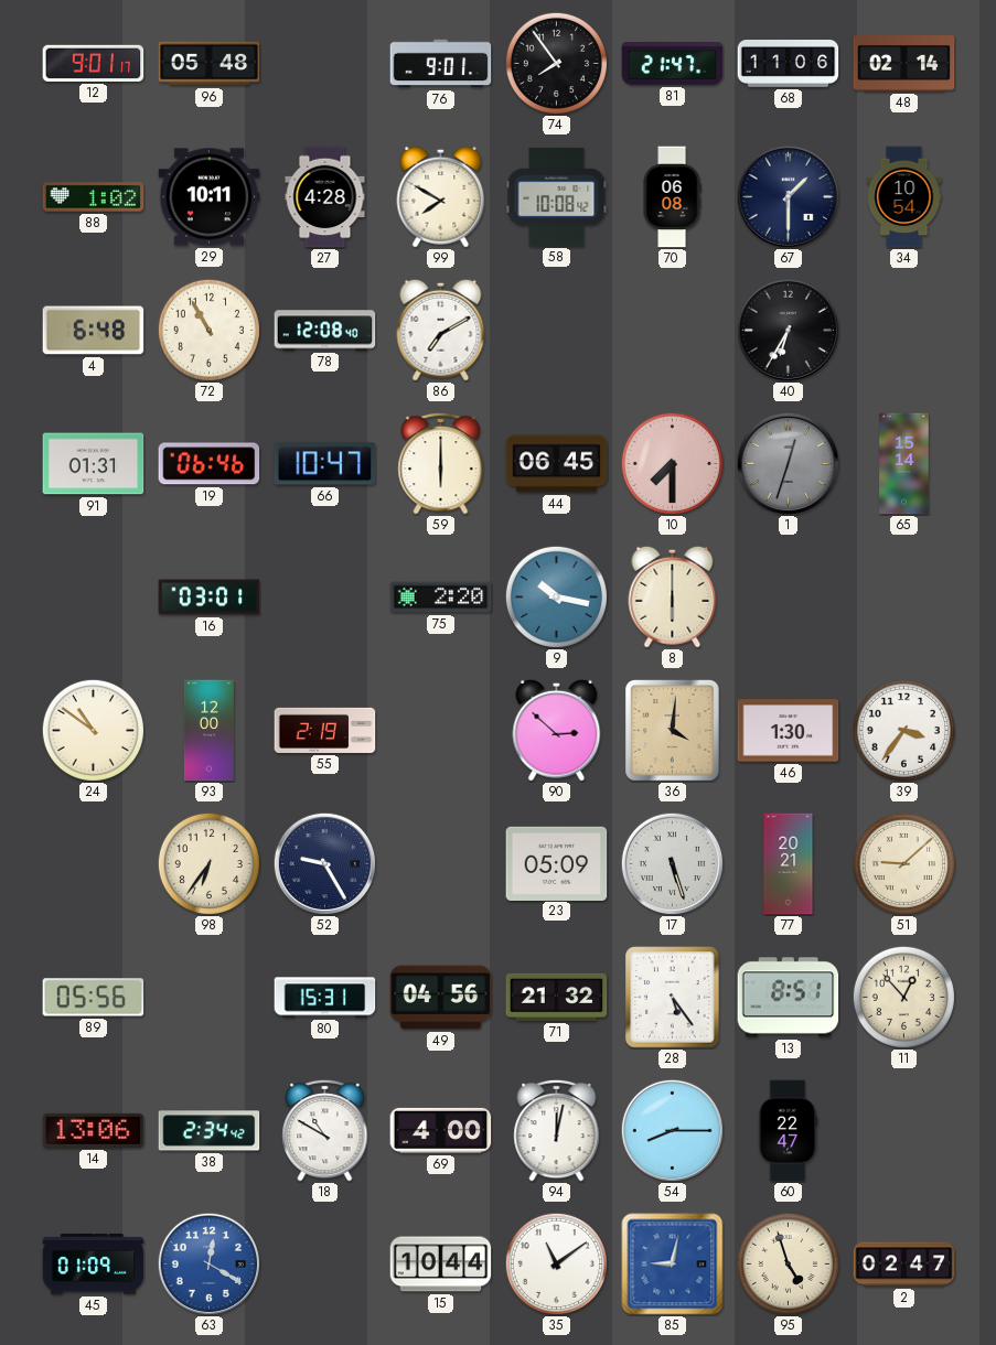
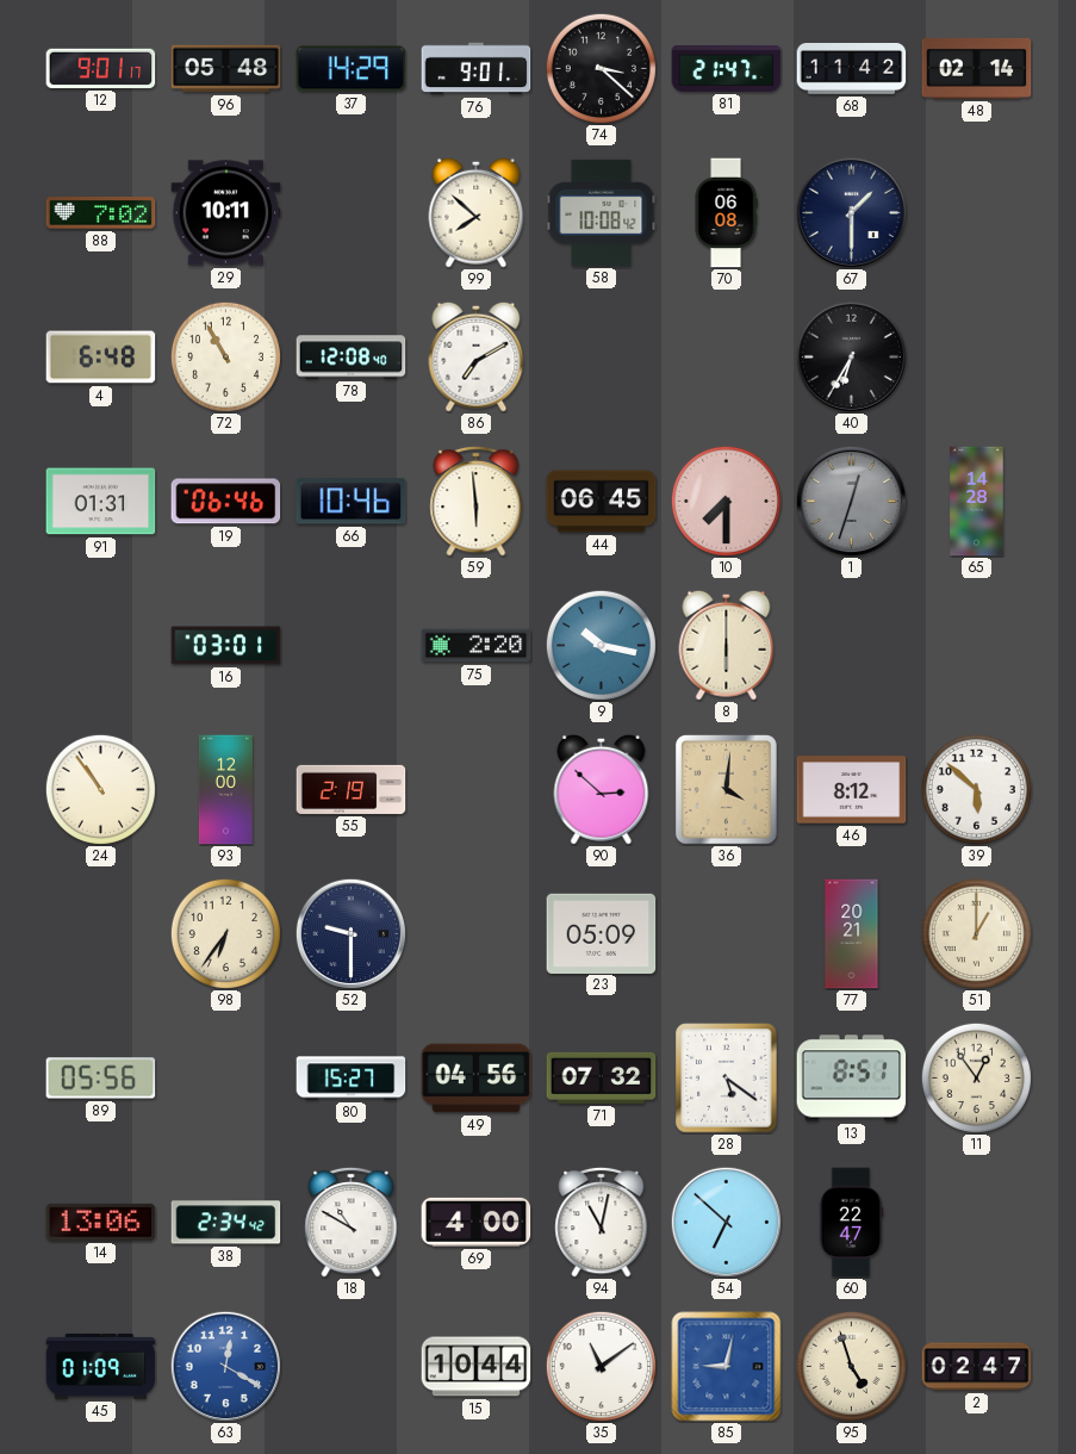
37: none -> 14:29
74: 7:54 -> 3:22
68: 11:06 -> 11:42
88: 1:02 -> 7:02
27: 4:28 -> none
99: 7:50 -> 7:52
34: 10:54 -> none
66: 10:47 -> 10:46
59: 6:00 -> 5:59
65: 15:14 -> 14:28
24: 10:51 -> 10:54
46: 1:30 -> 8:12
39: 3:36 -> 5:52
52: 9:25 -> 9:30
17: 5:27 -> none
51: 9:08 -> 1:00
80: 15:31 -> 15:27
71: 21:32 -> 07:32
28: 5:24 -> 5:21
11: 12:53 -> 12:54
94: 12:02 -> 11:02
54: 8:15 -> 6:52
